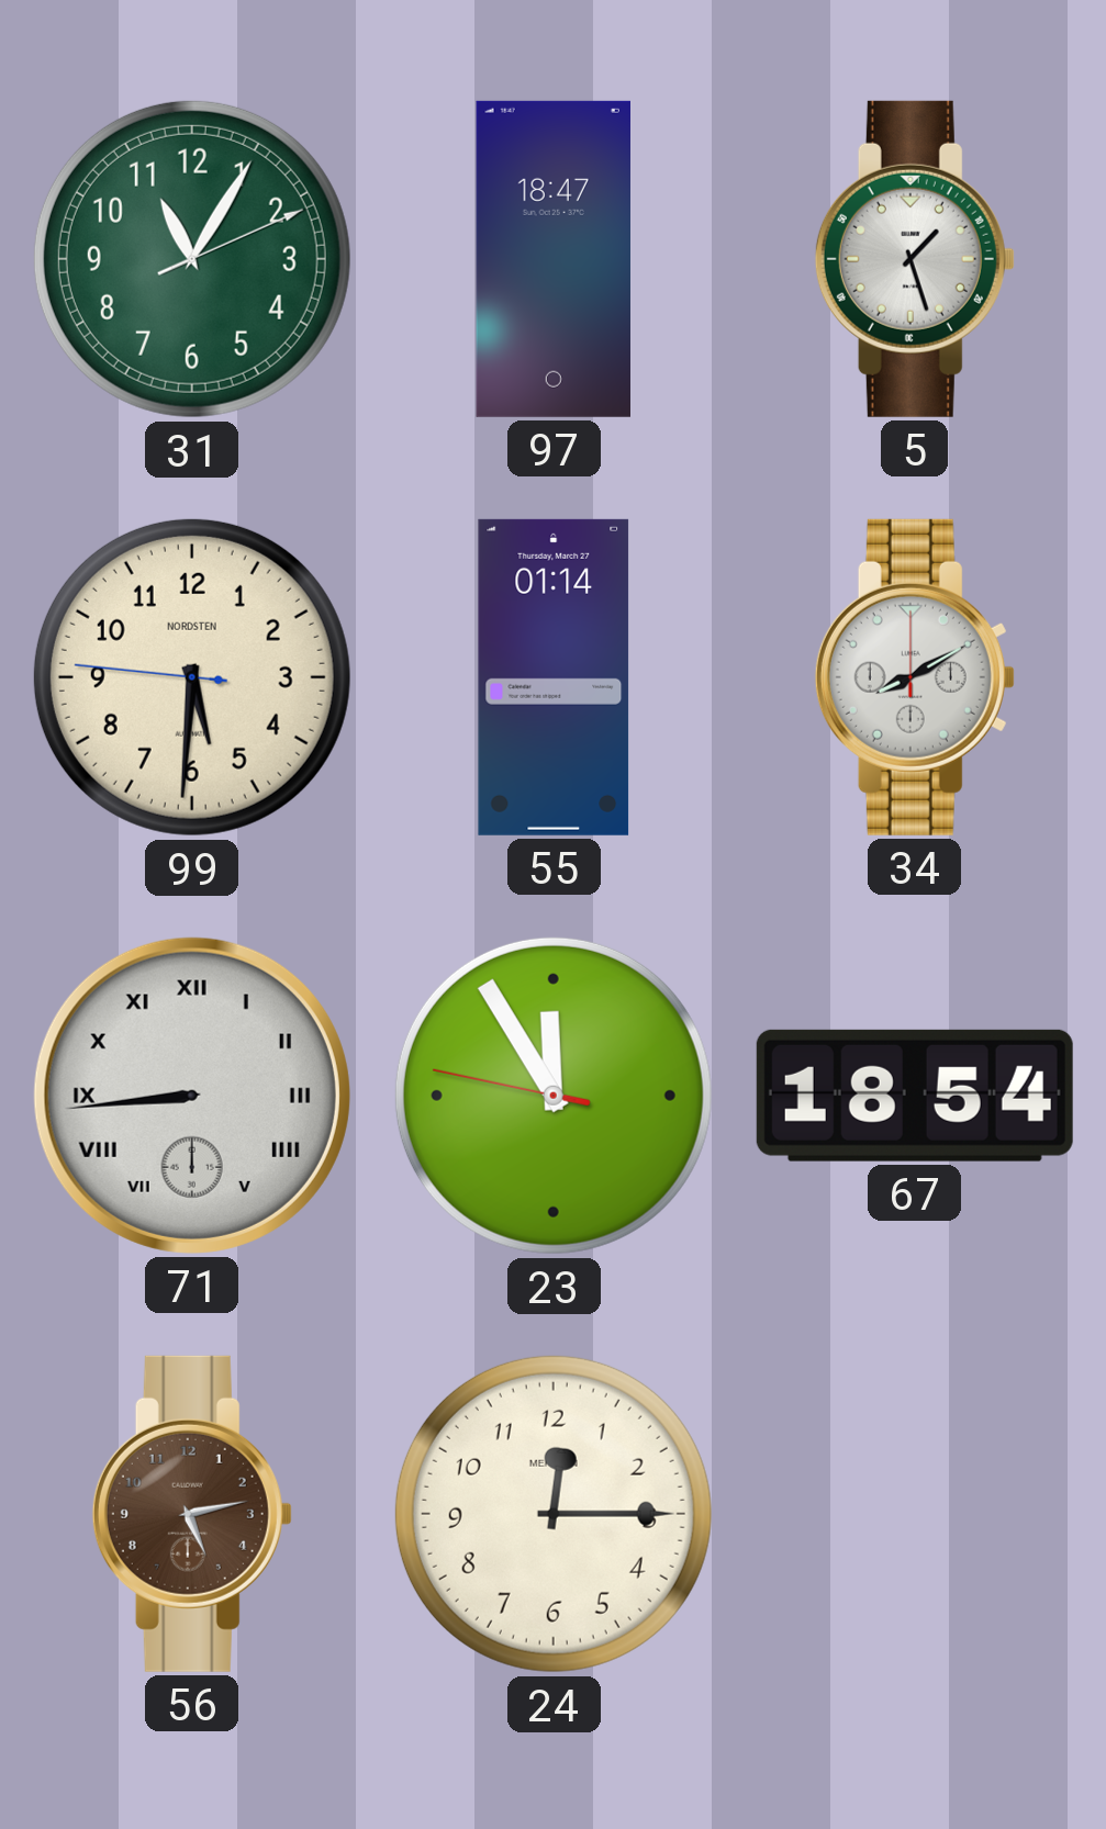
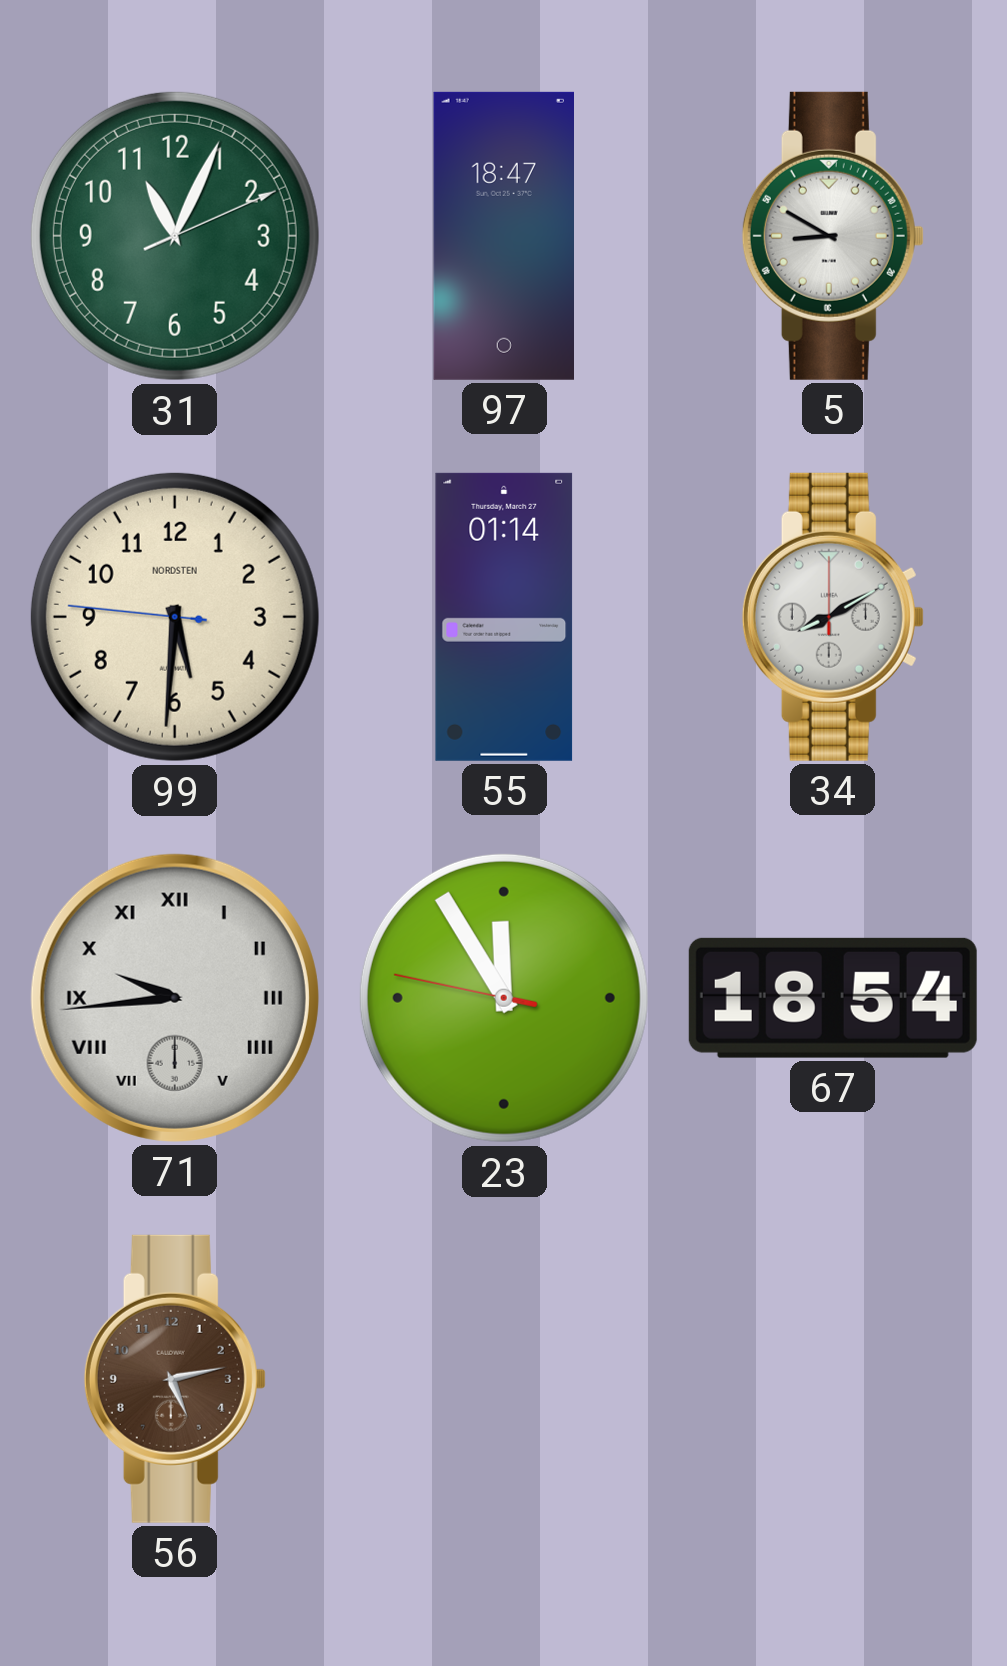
31: 11:05 -> 11:04
5: 1:27 -> 8:50
71: 8:44 -> 9:44
24: 12:15 -> none
